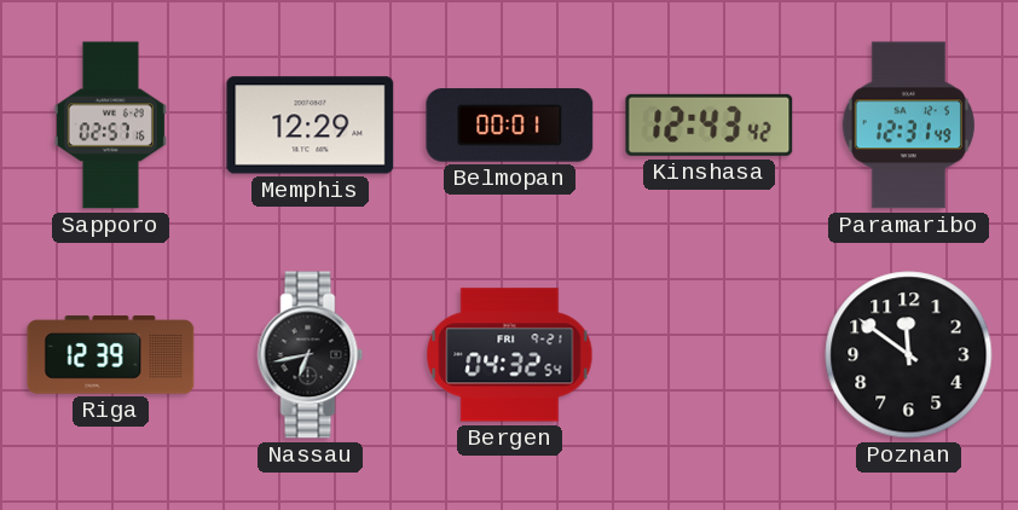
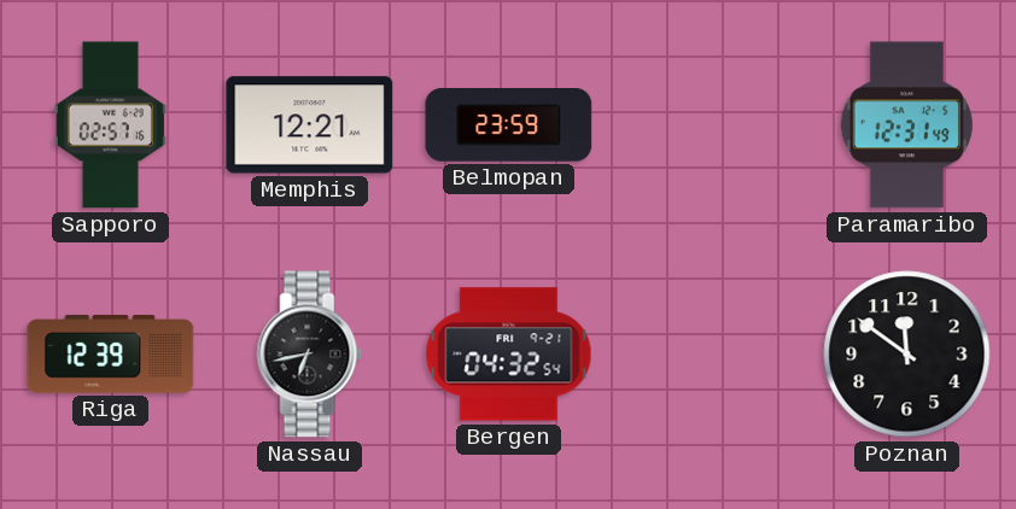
Memphis: 12:29 -> 12:21
Belmopan: 00:01 -> 23:59
Kinshasa: 12:43 -> none
